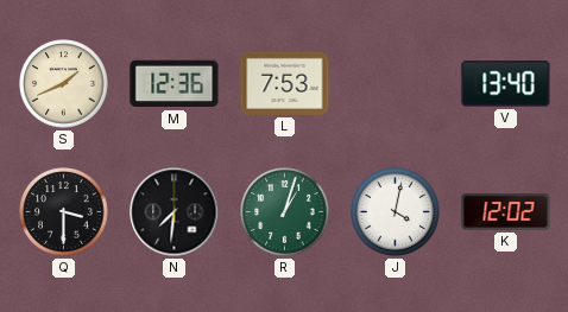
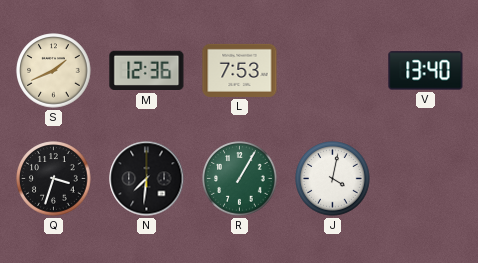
Q: 3:30 -> 3:33
R: 1:03 -> 1:05
K: 12:02 -> none
